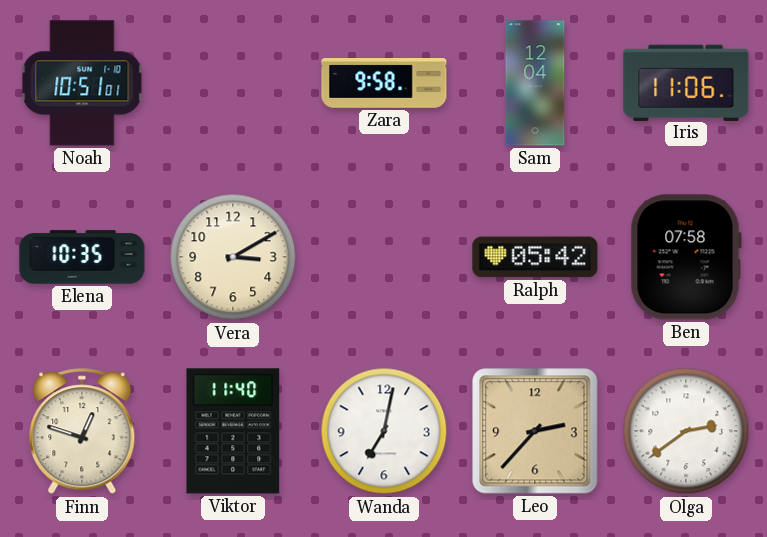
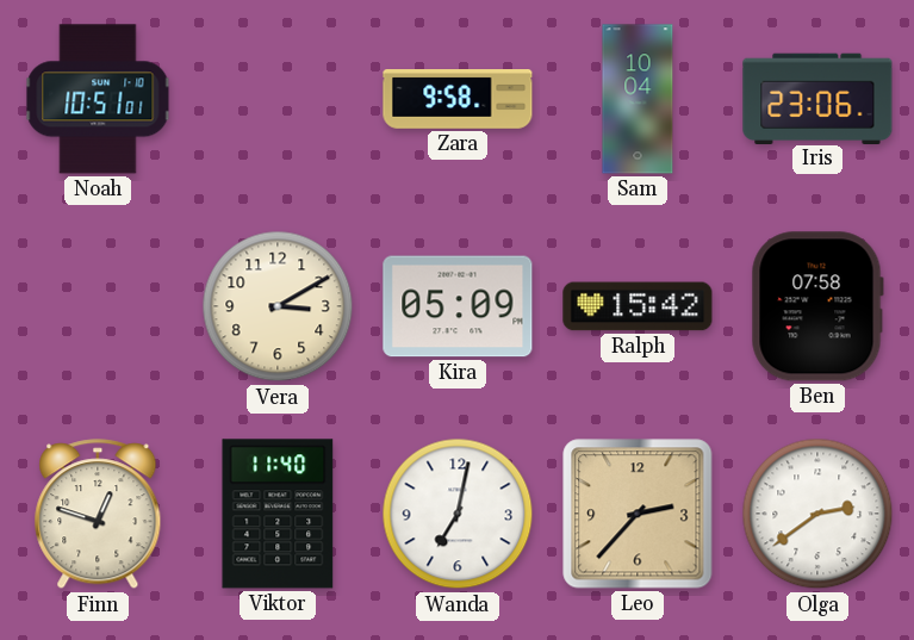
Sam: 12:04 -> 10:04
Iris: 11:06 -> 23:06
Elena: 10:35 -> none
Kira: none -> 05:09
Ralph: 05:42 -> 15:42
